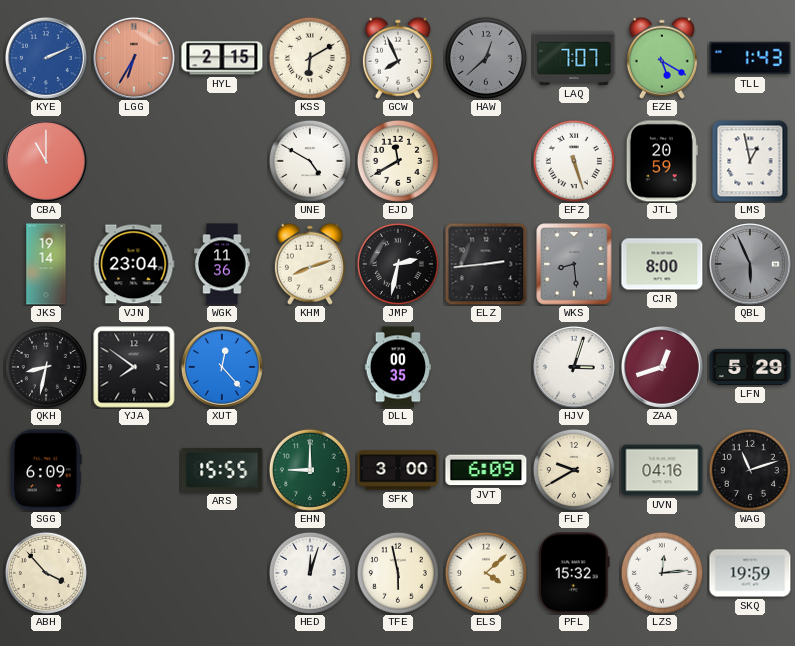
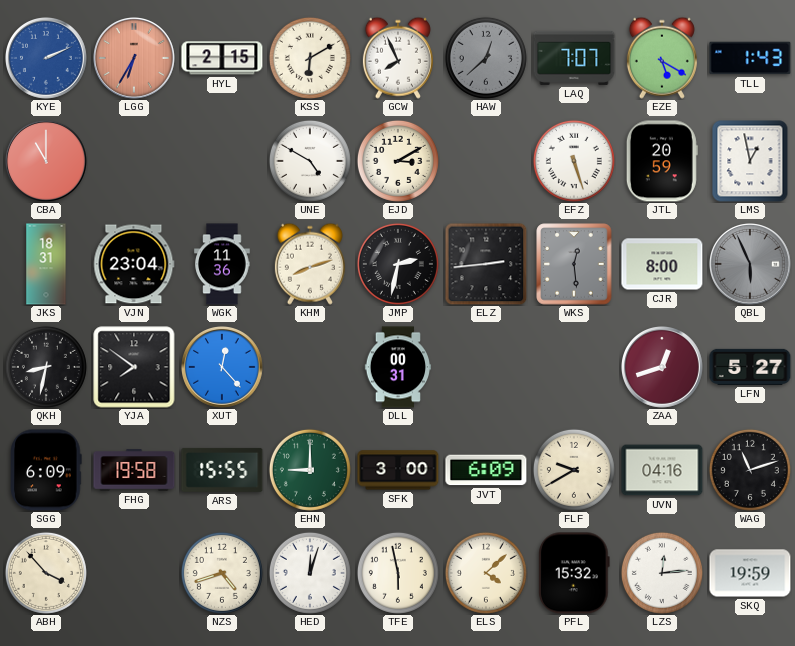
EJD: 11:40 -> 3:10
JKS: 19:14 -> 18:31
WKS: 8:29 -> 12:29
DLL: 00:35 -> 00:31
HJV: 3:03 -> none
LFN: 5:29 -> 5:27
FHG: none -> 19:58
NZS: none -> 4:42
